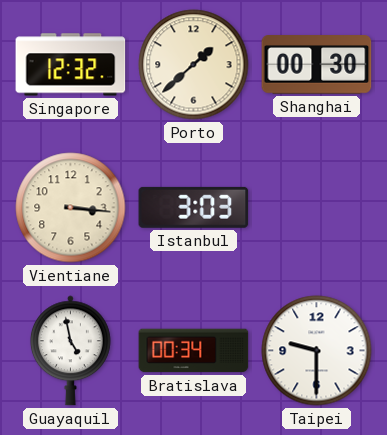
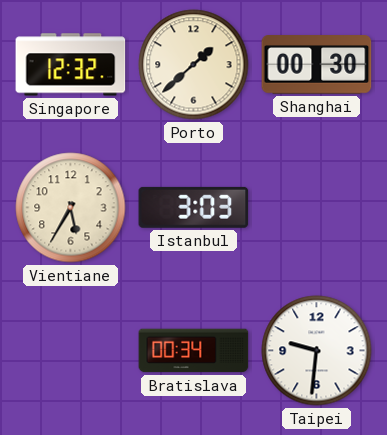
Vientiane: 3:16 -> 5:35
Guayaquil: 4:58 -> none
Taipei: 9:30 -> 9:31
